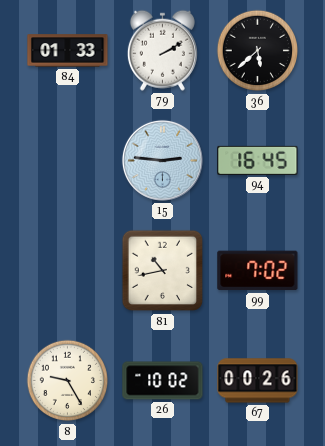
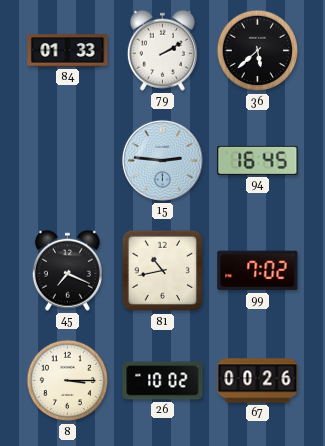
45: none -> 7:19
8: 9:25 -> 3:15
